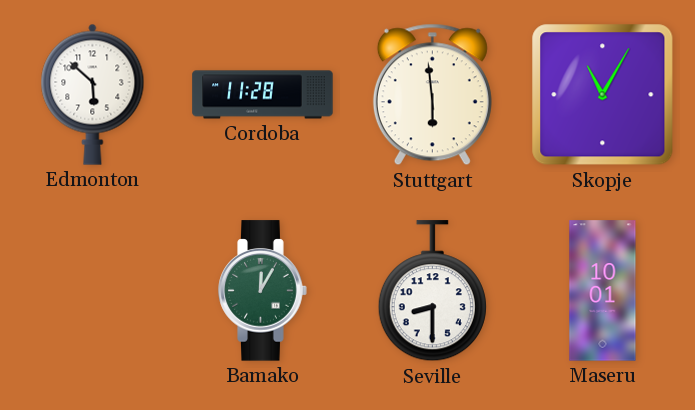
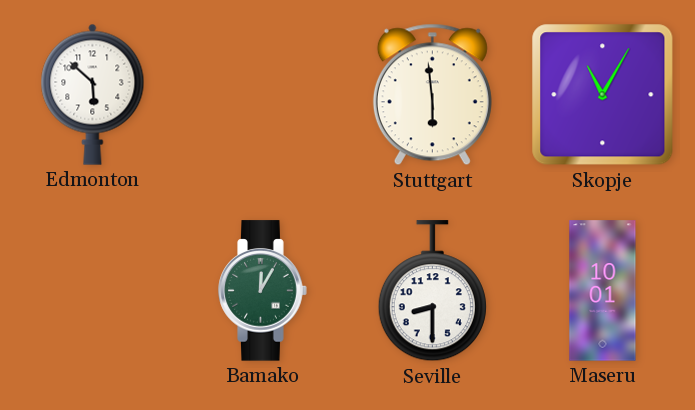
Cordoba: 11:28 -> none
